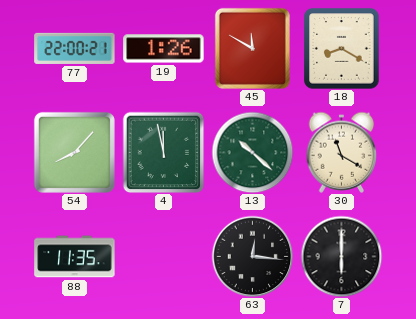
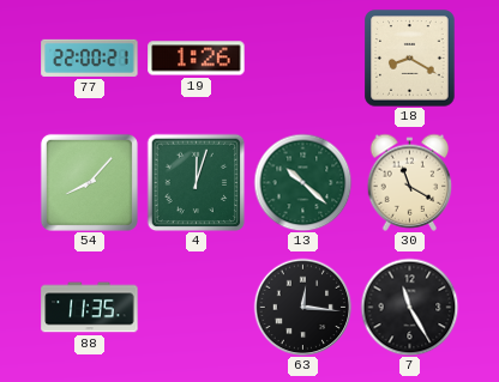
45: 11:50 -> none
4: 11:58 -> 12:03
7: 6:00 -> 11:25
